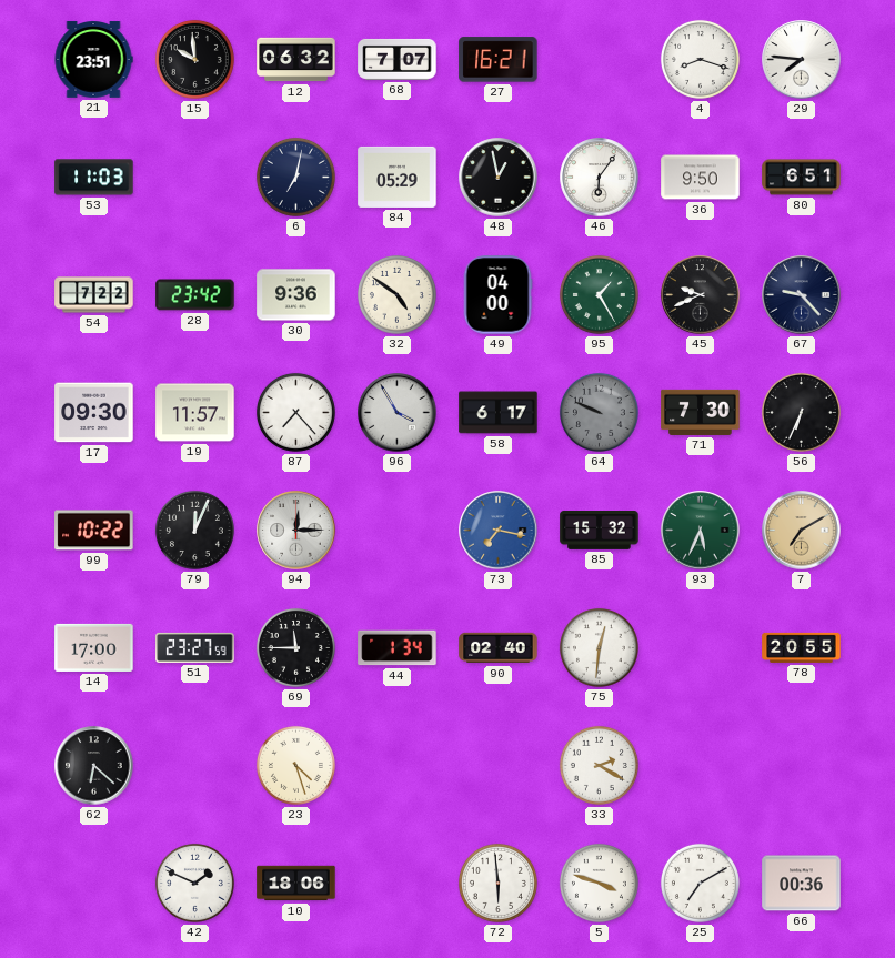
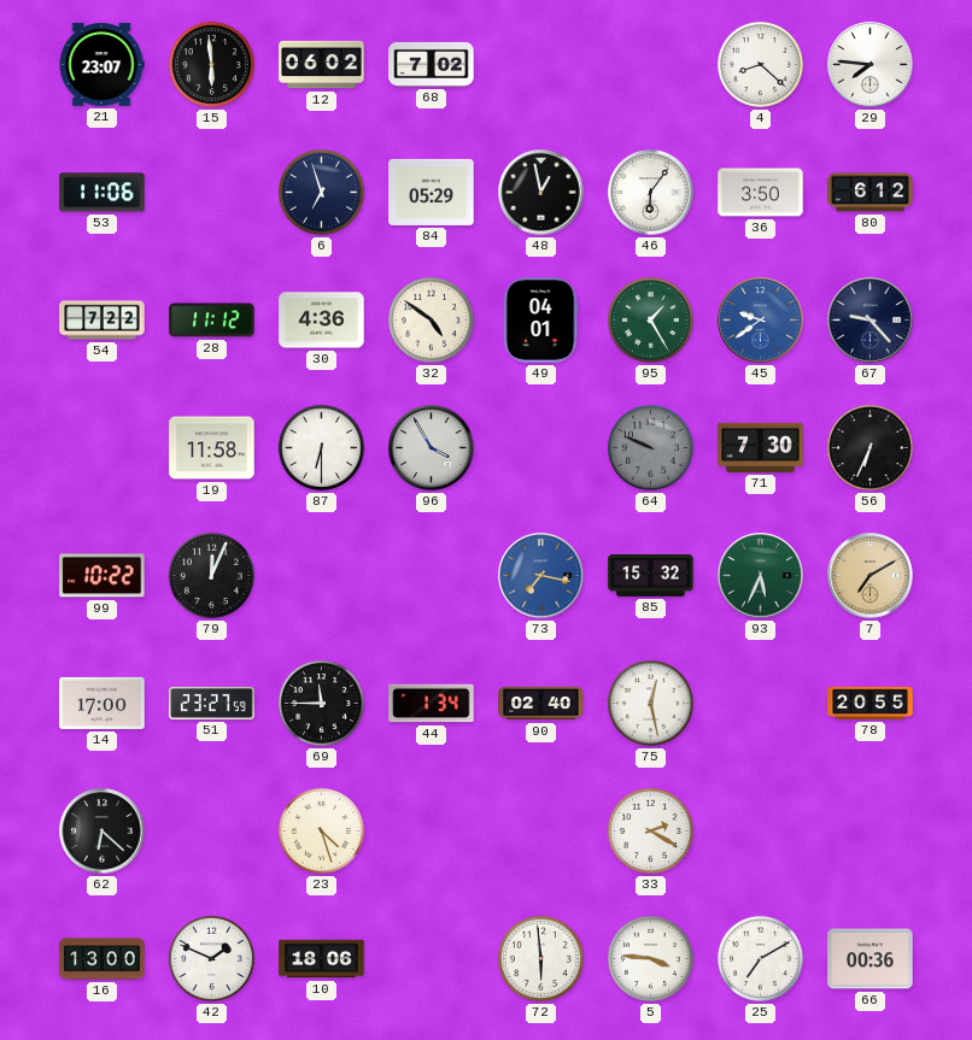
21: 23:51 -> 23:07
15: 9:59 -> 5:59
12: 06:32 -> 06:02
68: 7:07 -> 7:02
27: 16:21 -> none
4: 8:18 -> 8:22
53: 11:03 -> 11:06
6: 7:02 -> 6:57
36: 9:50 -> 3:50
80: 6:51 -> 6:12
28: 23:42 -> 11:12
30: 9:36 -> 4:36
49: 04:00 -> 04:01
45: 9:41 -> 9:39
45 dial: black -> blue
17: 09:30 -> none
19: 11:57 -> 11:58
87: 7:23 -> 6:30
58: 6:17 -> none
94: 12:15 -> none
75: 12:31 -> 12:28
16: none -> 13:00
5: 3:48 -> 3:46
